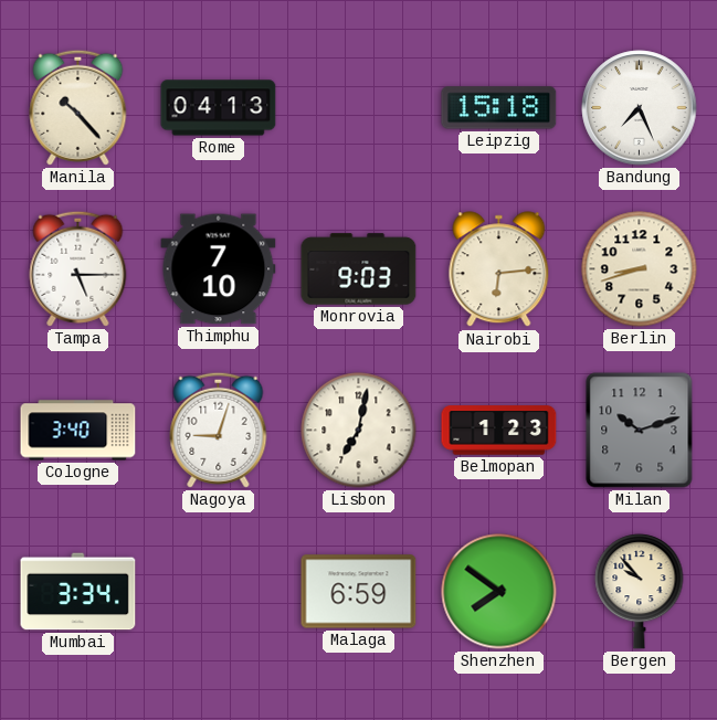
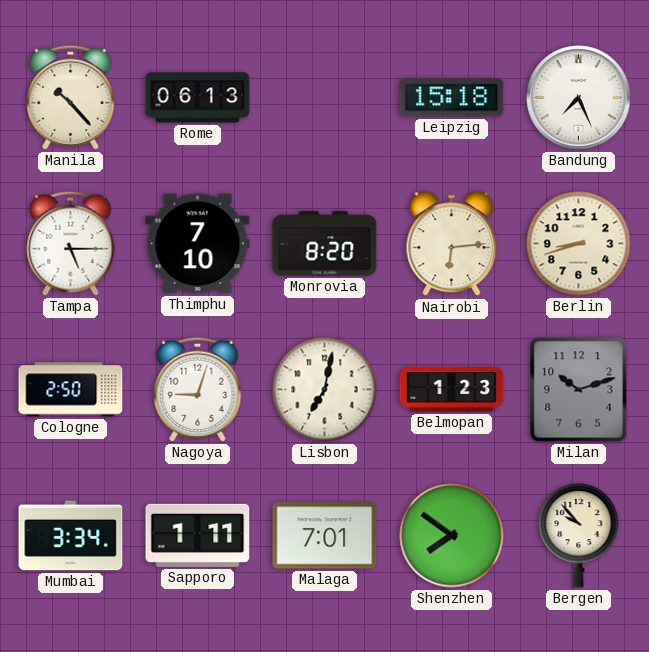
Rome: 04:13 -> 06:13
Monrovia: 9:03 -> 8:20
Cologne: 3:40 -> 2:50
Sapporo: none -> 1:11
Malaga: 6:59 -> 7:01
